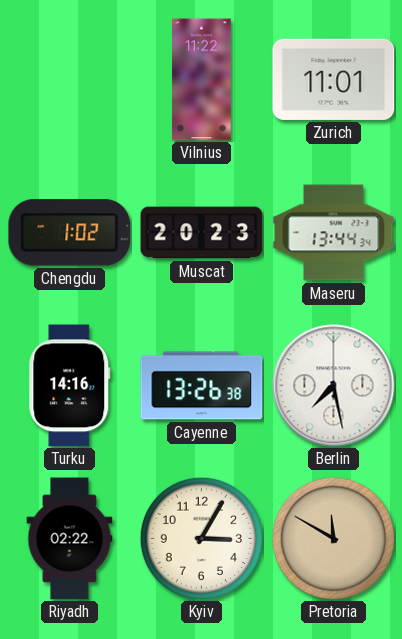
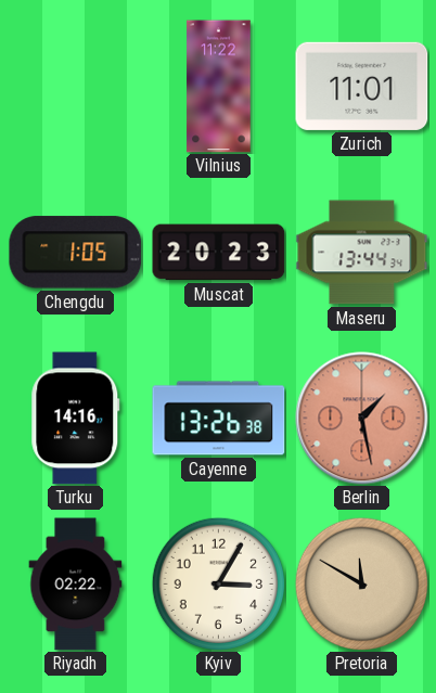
Chengdu: 1:02 -> 1:05
Berlin: 7:28 -> 1:28
Berlin dial: white -> salmon
